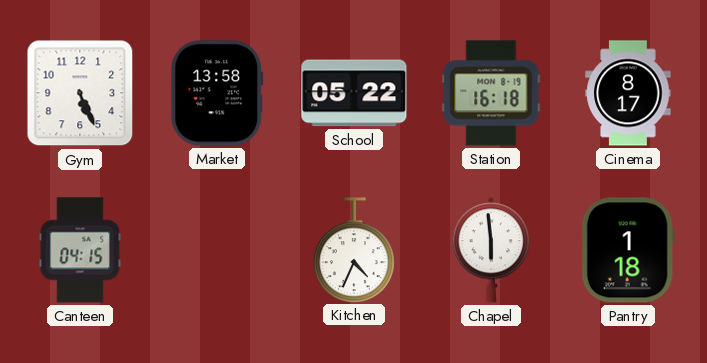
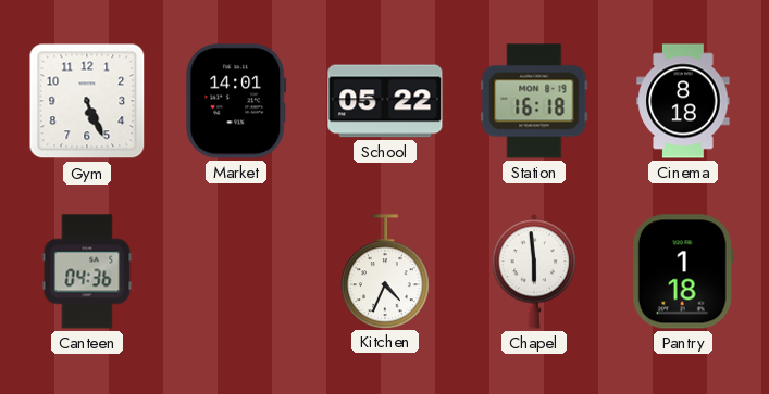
Market: 13:58 -> 14:01
Cinema: 8:17 -> 8:18
Canteen: 04:15 -> 04:36
